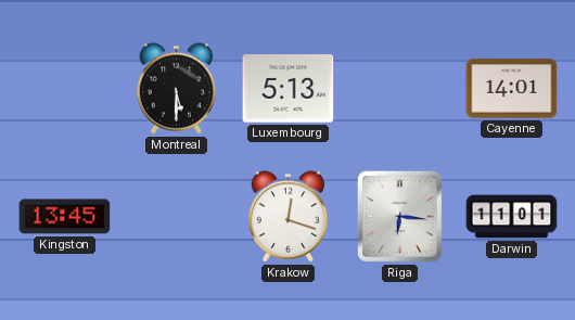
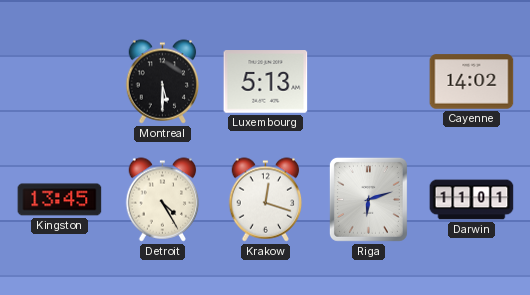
Cayenne: 14:01 -> 14:02
Detroit: none -> 4:25
Riga: 6:16 -> 6:12
